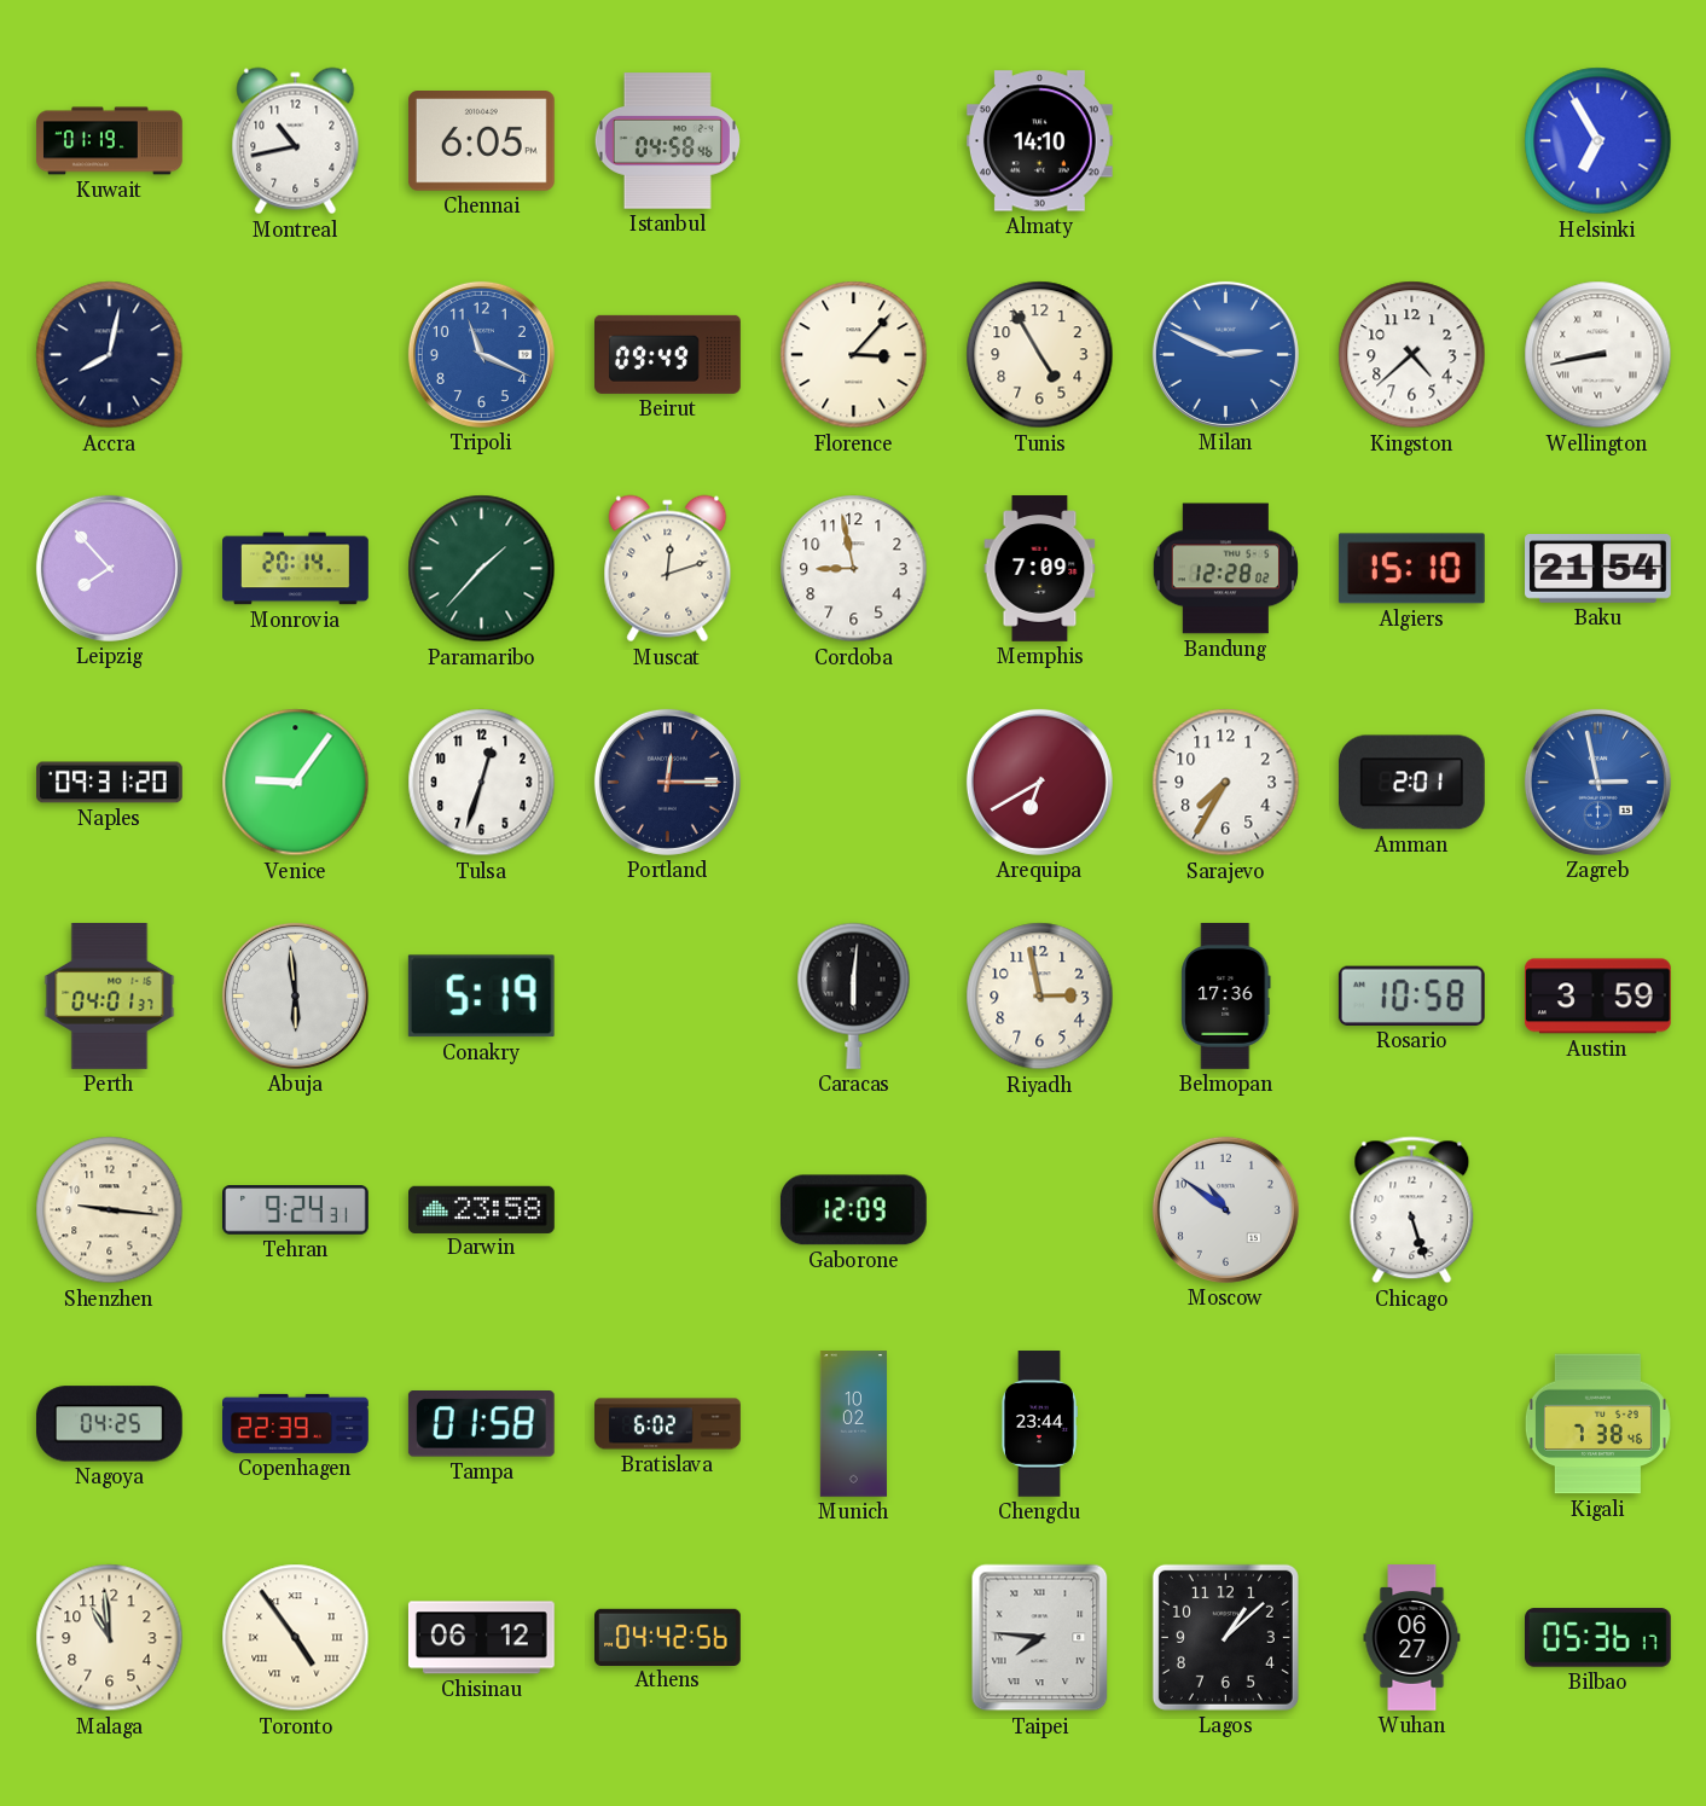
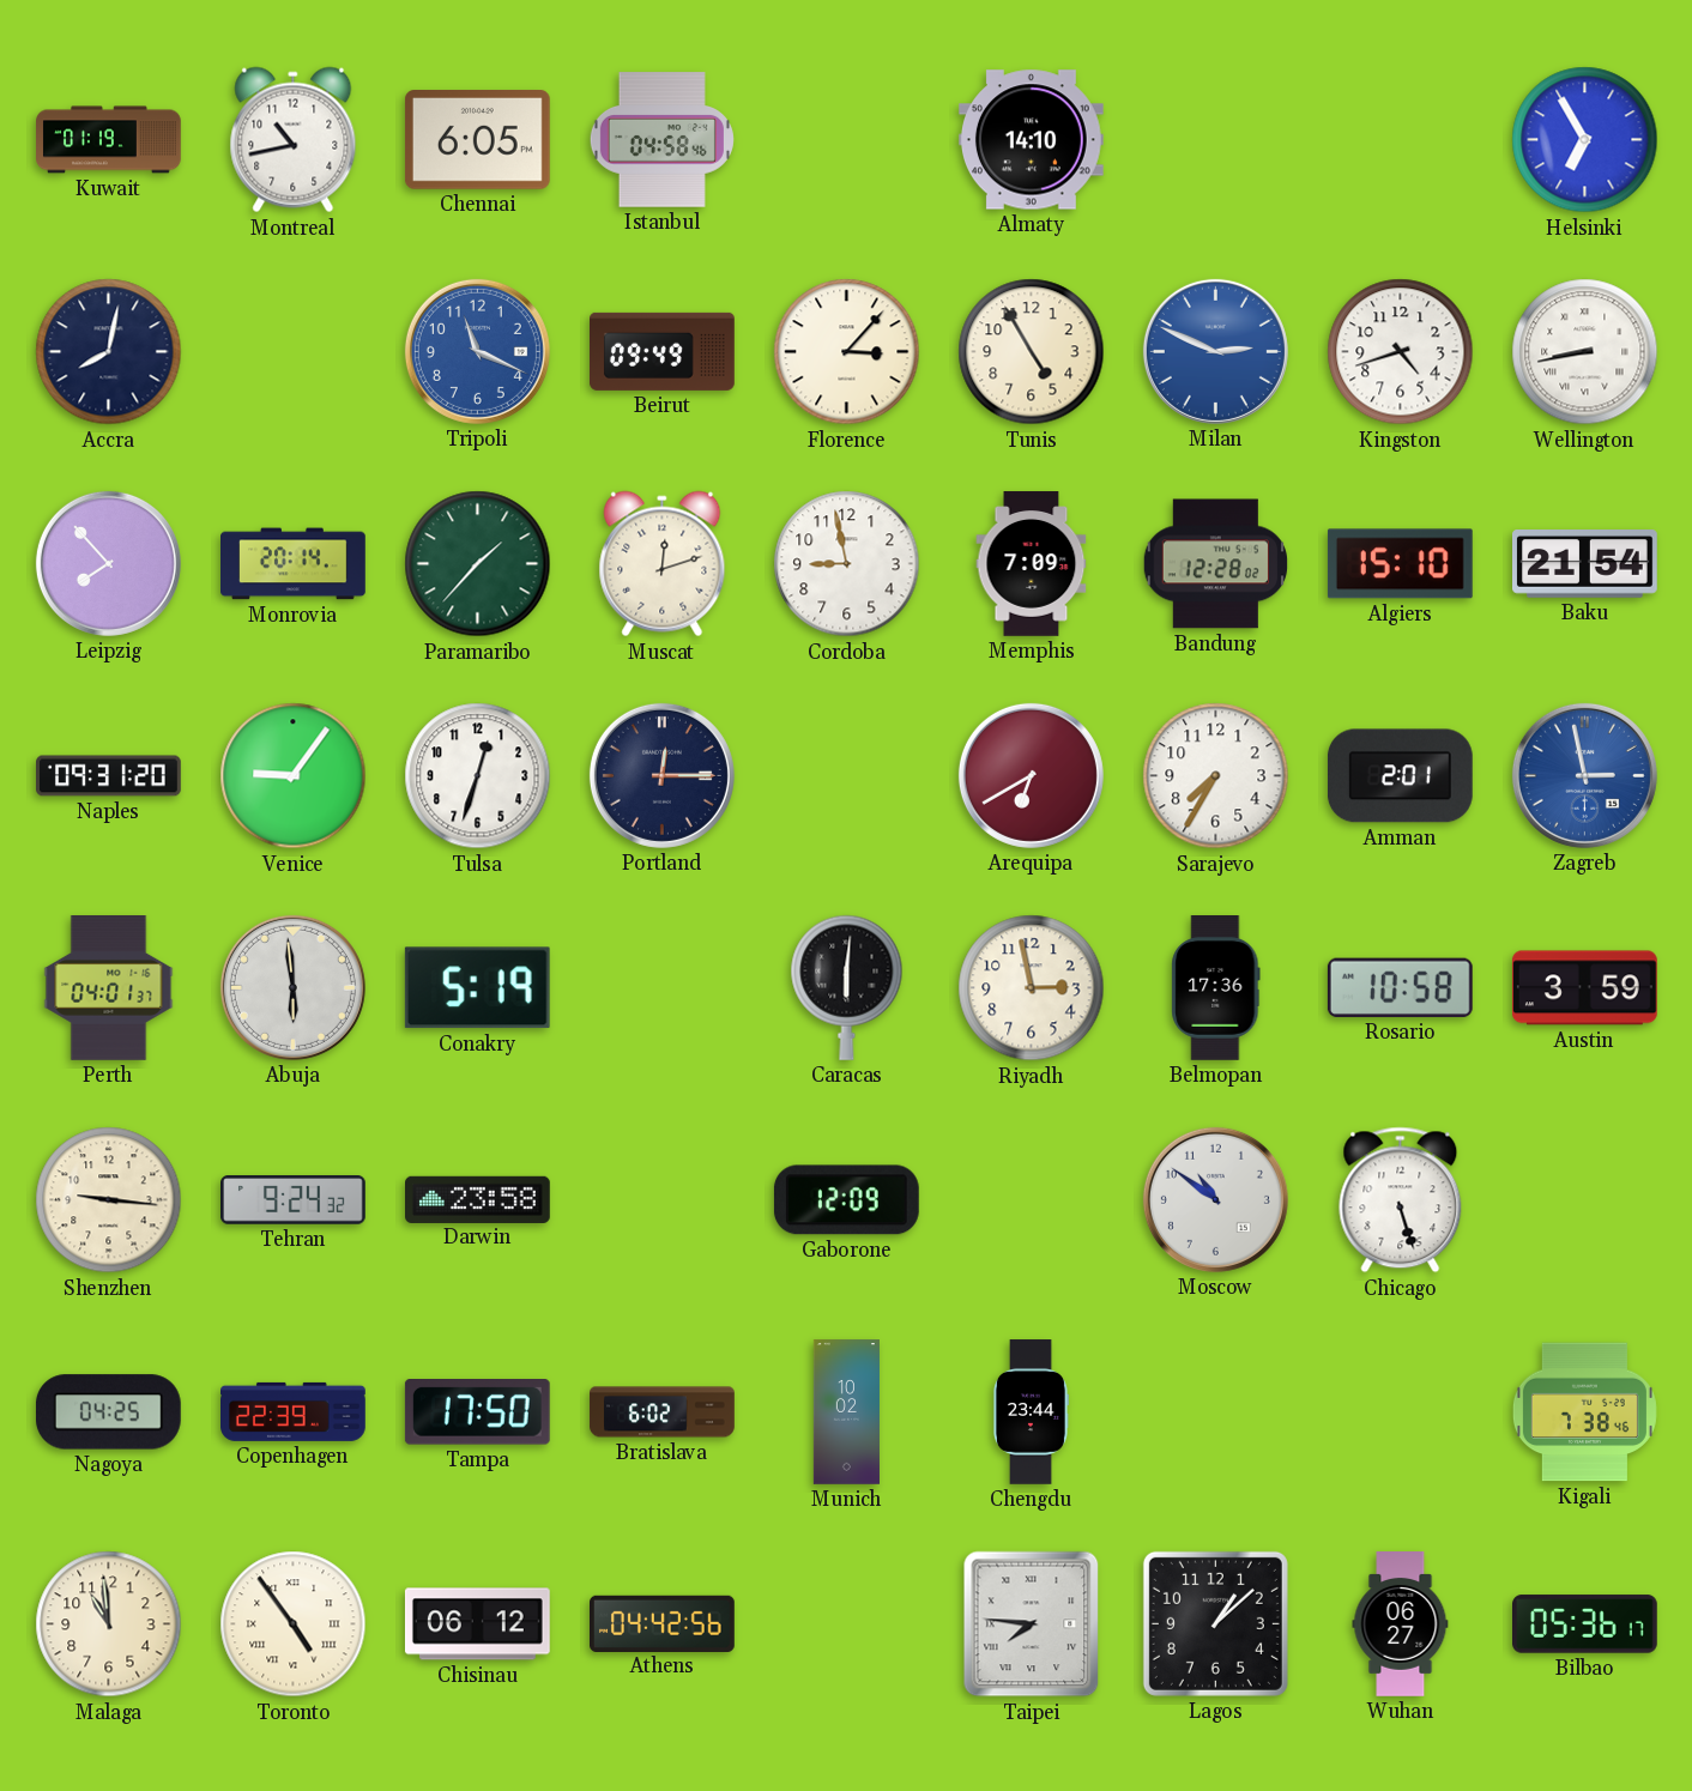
Kingston: 4:38 -> 4:42
Tehran: 9:24:31 -> 9:24:32
Tampa: 01:58 -> 17:50
